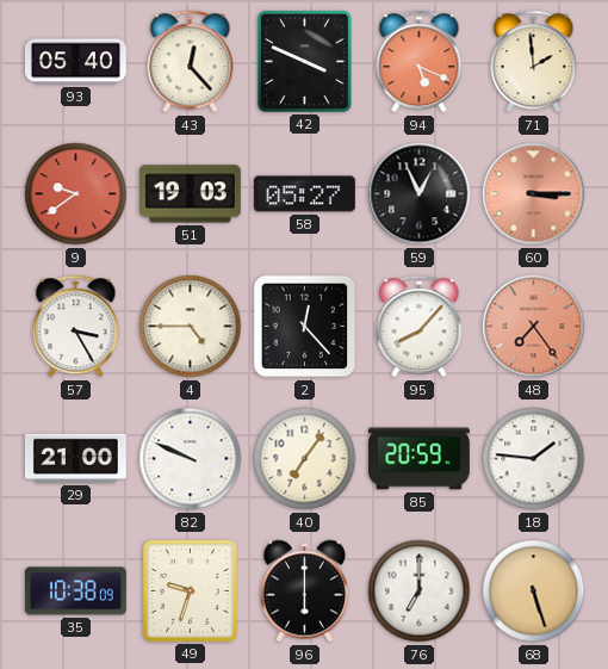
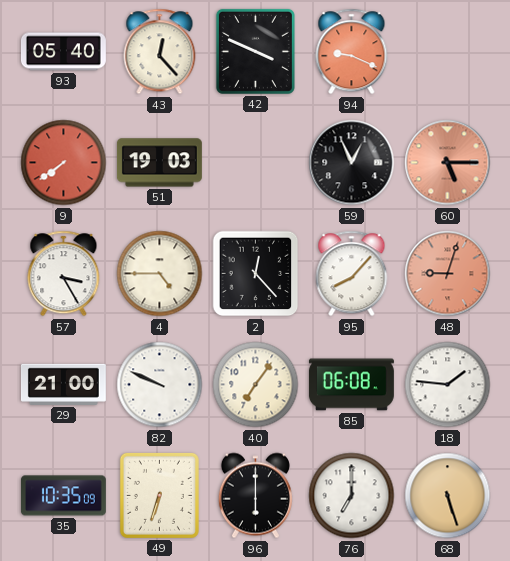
94: 5:19 -> 9:19
71: 1:59 -> none
9: 9:39 -> 7:39
58: 05:27 -> none
60: 3:15 -> 5:15
48: 7:24 -> 9:03
85: 20:59 -> 06:08
35: 10:38 -> 10:35
49: 9:33 -> 6:33
